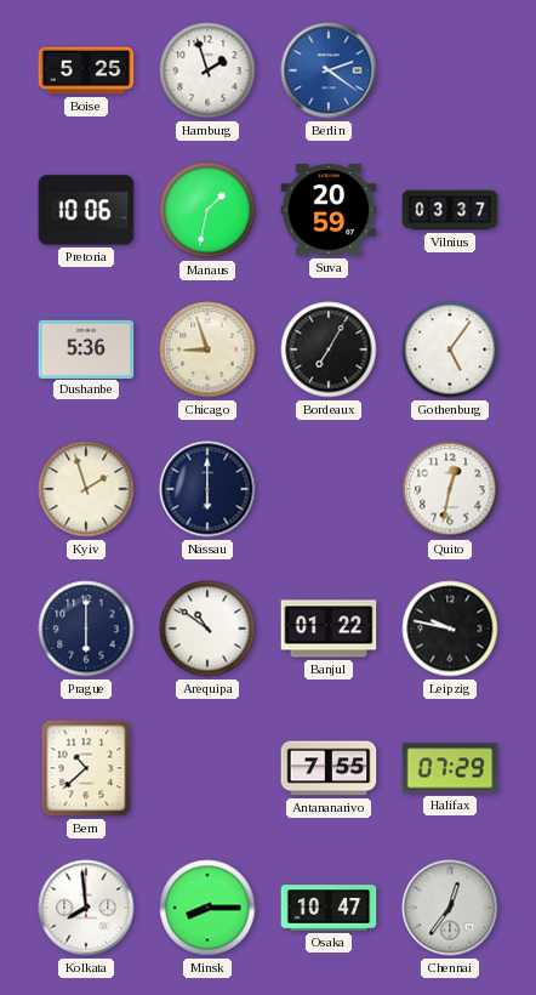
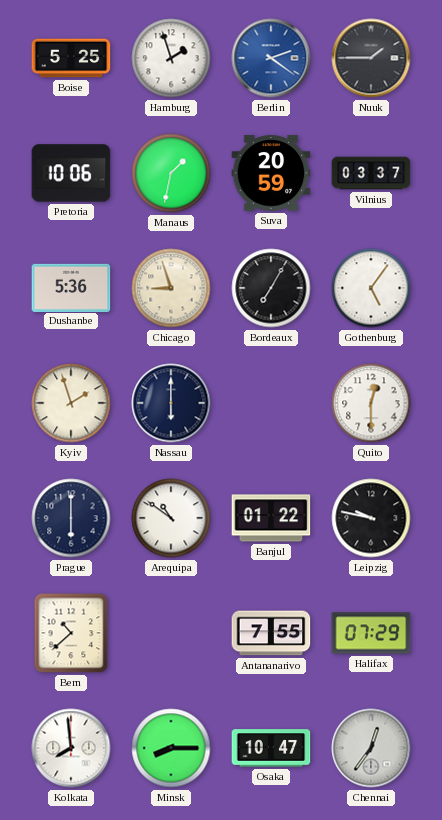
Nuuk: none -> 1:45
Quito: 12:32 -> 12:30
